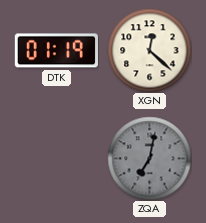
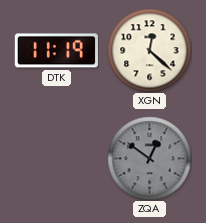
DTK: 01:19 -> 11:19
ZQA: 7:02 -> 12:51
